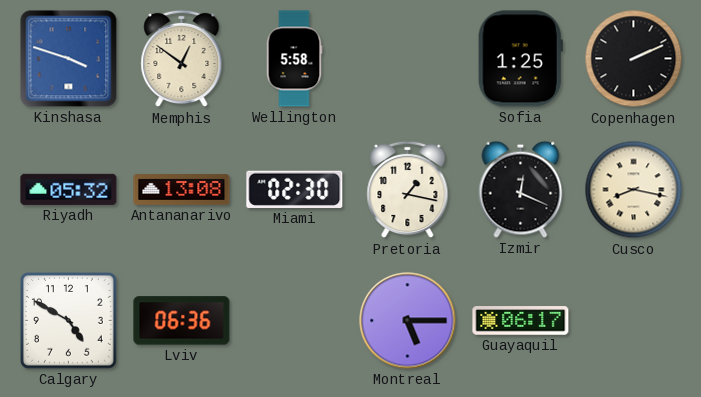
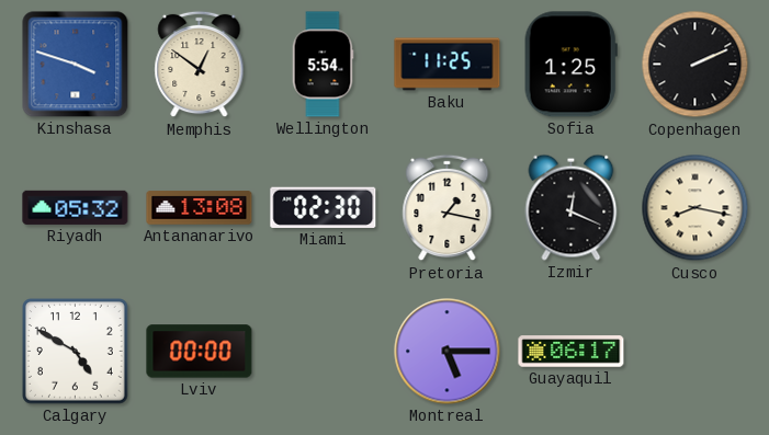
Wellington: 5:58 -> 5:54
Baku: none -> 11:25
Lviv: 06:36 -> 00:00
